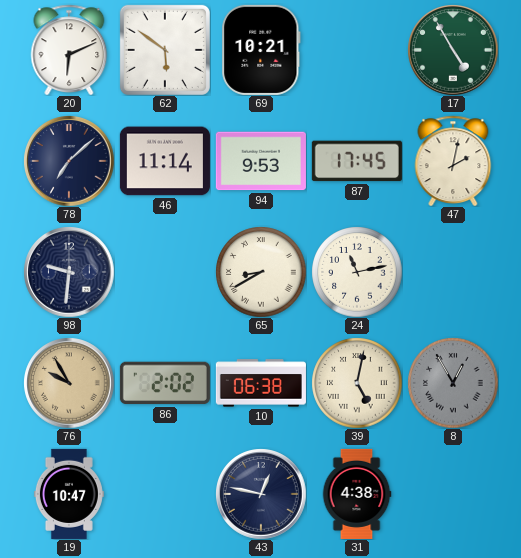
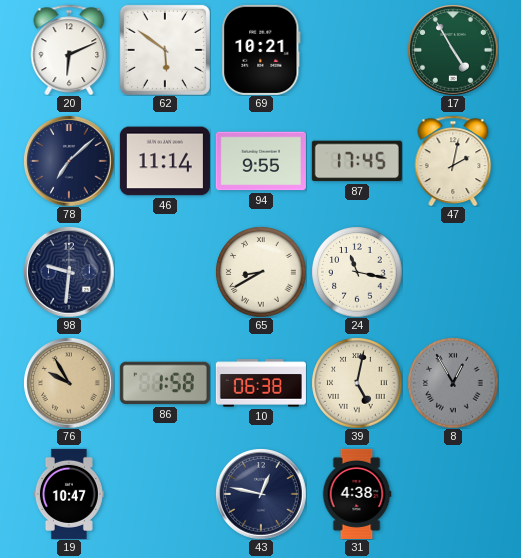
94: 9:53 -> 9:55
24: 11:13 -> 11:17
86: 2:02 -> 1:58
